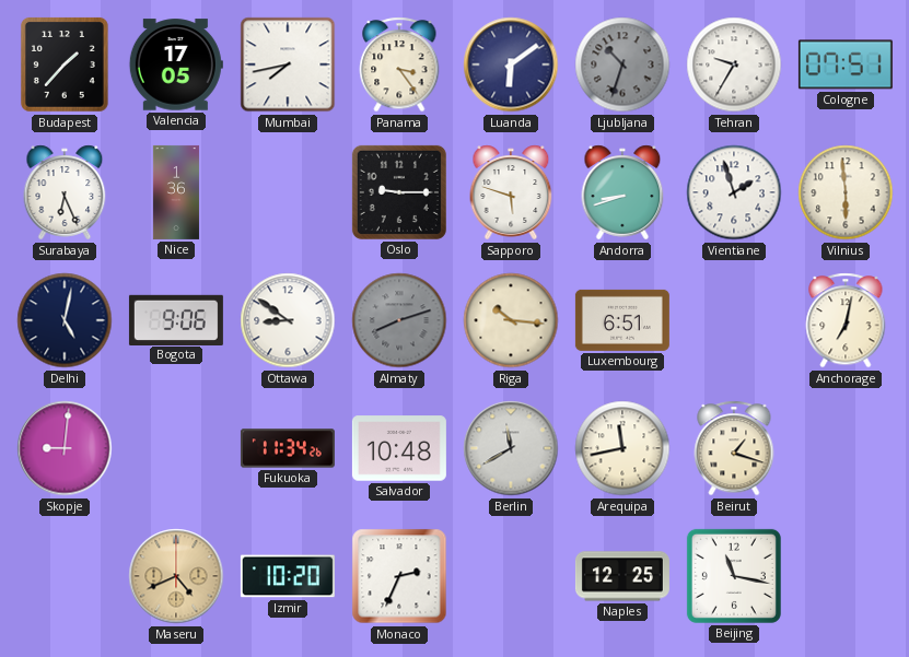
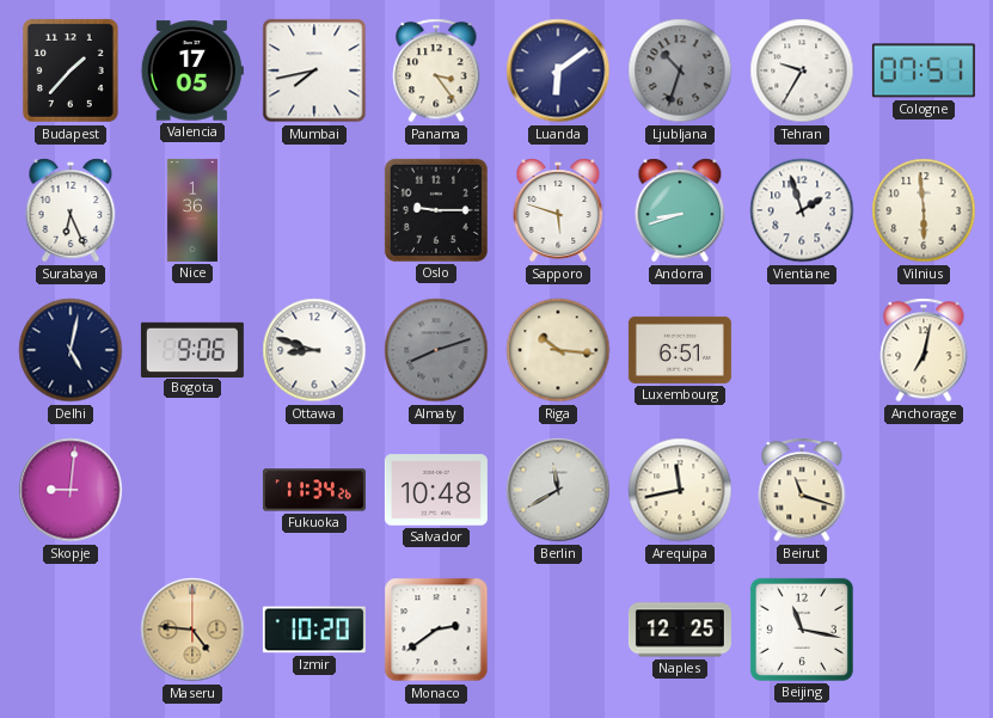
Ottawa: 8:51 -> 8:48
Beirut: 1:18 -> 11:18
Maseru: 4:41 -> 4:46
Monaco: 2:34 -> 2:39
